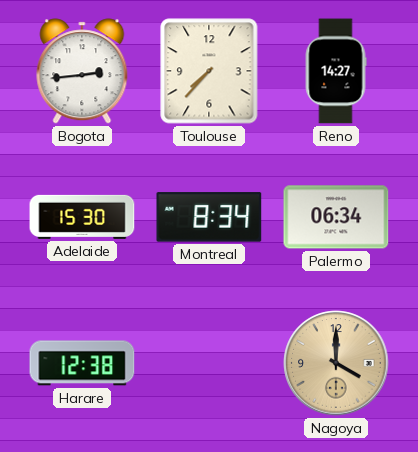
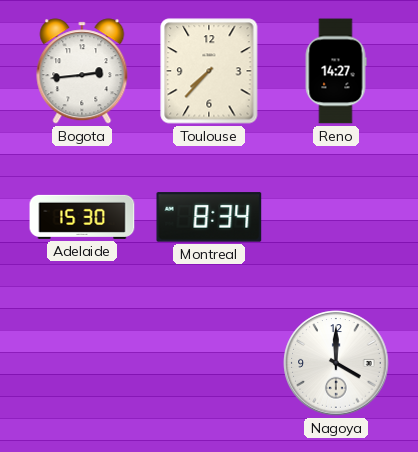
Palermo: 06:34 -> none
Harare: 12:38 -> none
Nagoya dial: champagne -> white
